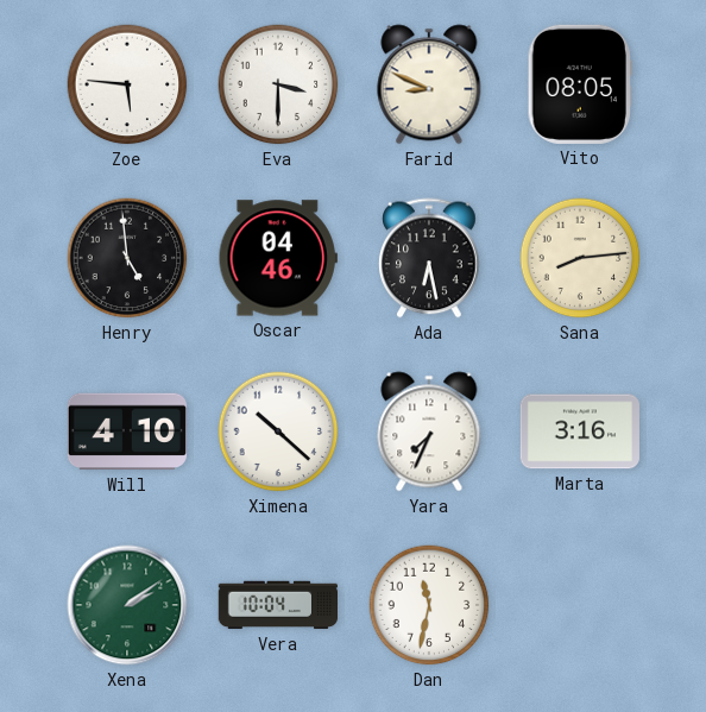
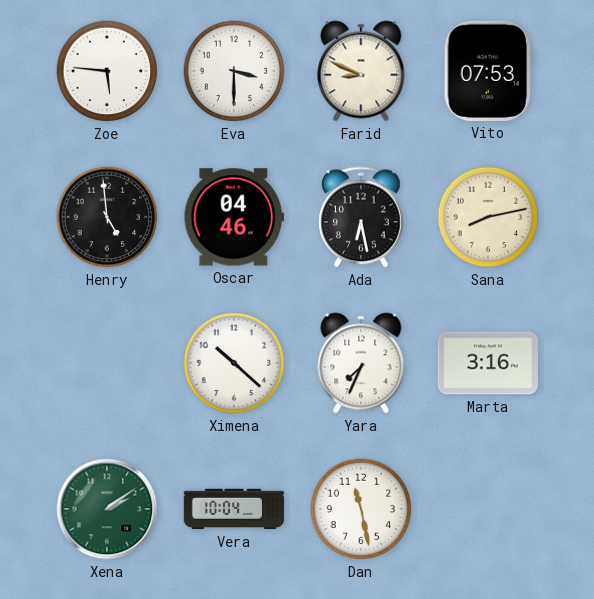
Vito: 08:05 -> 07:53
Sana: 8:14 -> 8:13
Will: 4:10 -> none
Dan: 11:32 -> 11:28
